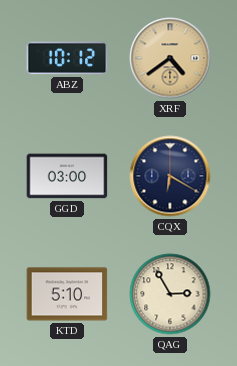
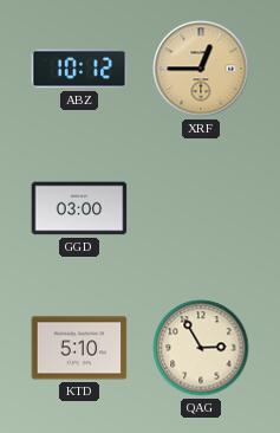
XRF: 4:39 -> 12:45
CQX: 6:20 -> none
